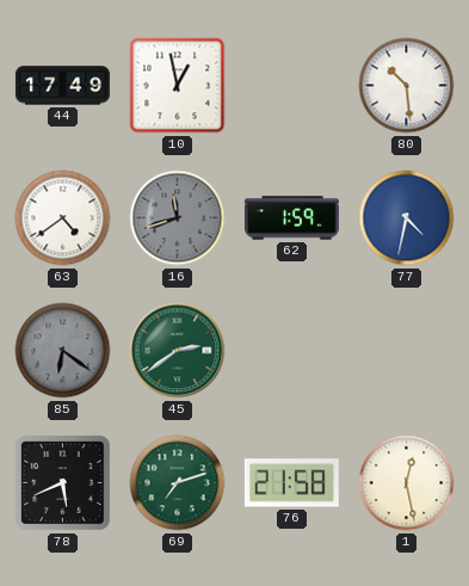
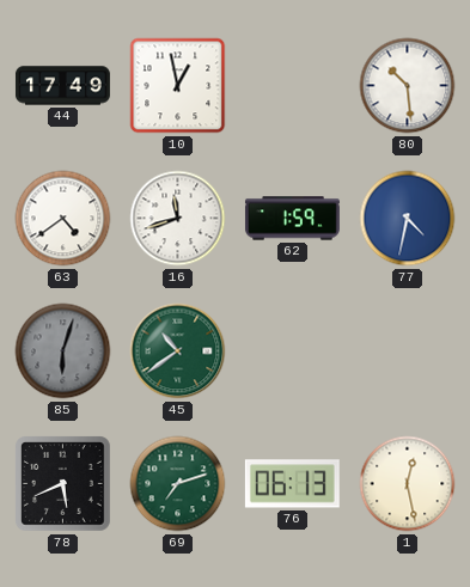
16 dial: grey -> white
85: 6:21 -> 6:03
45: 2:39 -> 10:39
76: 21:58 -> 06:13
